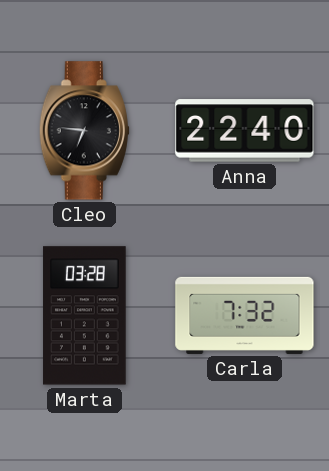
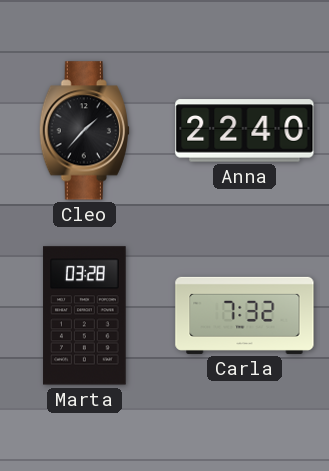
Cleo: 6:46 -> 1:37
